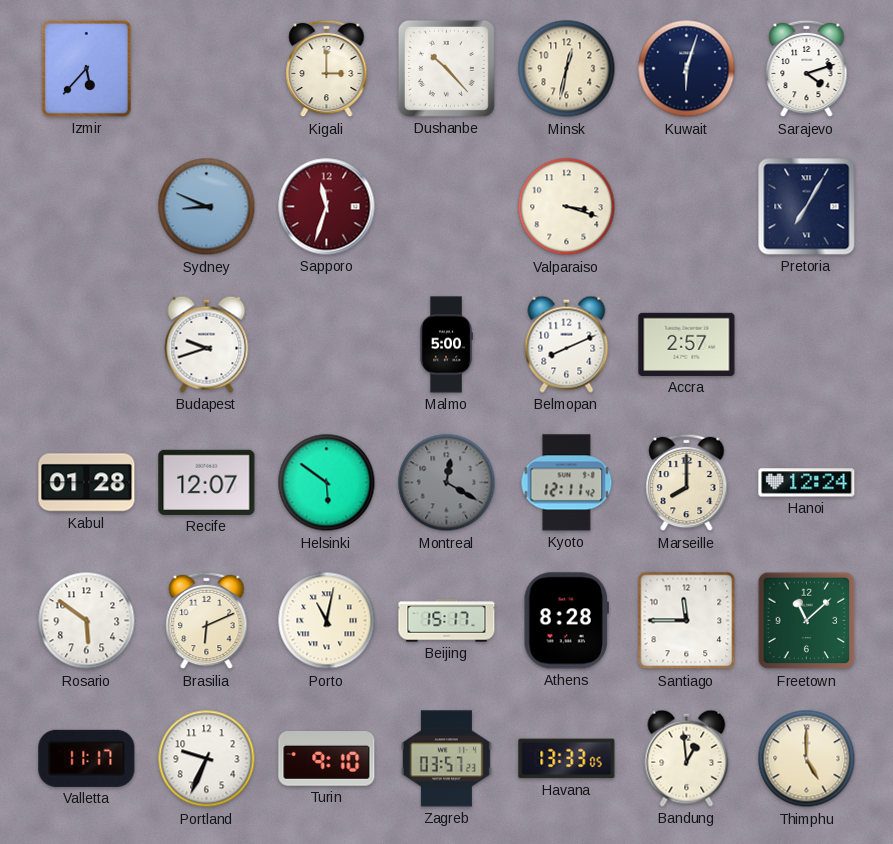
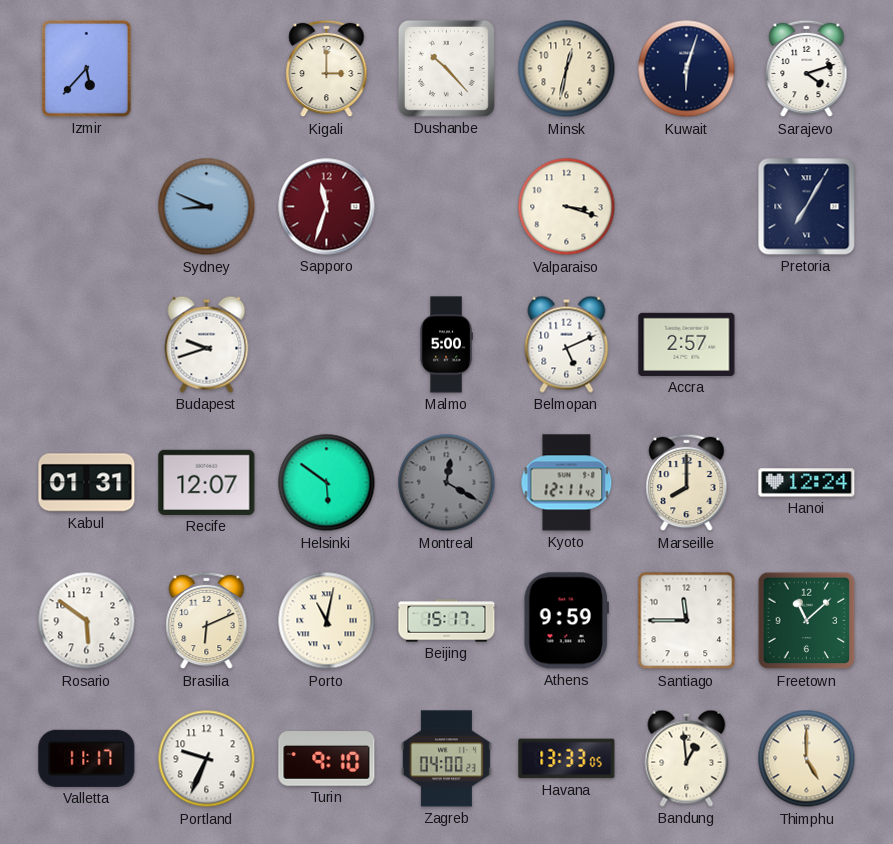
Belmopan: 8:11 -> 5:11
Kabul: 01:28 -> 01:31
Athens: 8:28 -> 9:59
Zagreb: 03:57 -> 04:00
